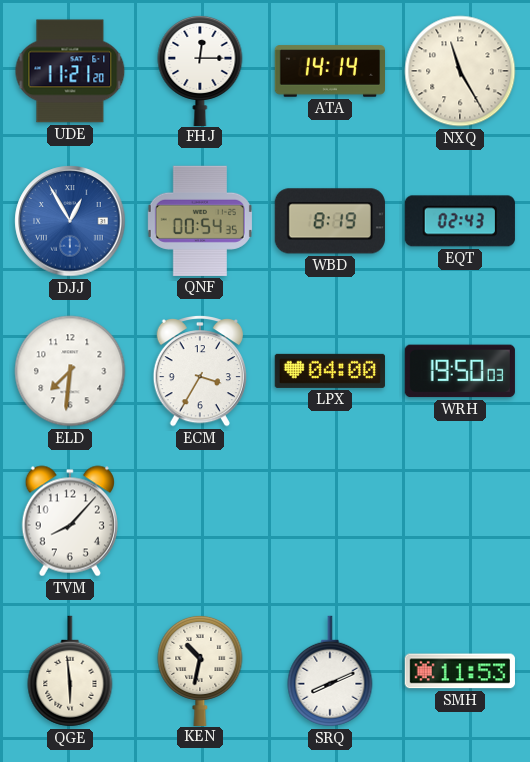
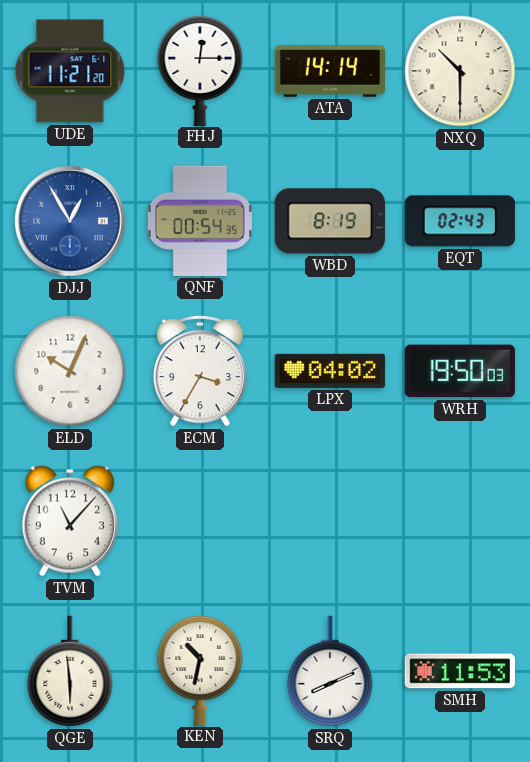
NXQ: 11:25 -> 10:30
ELD: 7:31 -> 10:04
LPX: 04:00 -> 04:02
TVM: 8:07 -> 11:07
